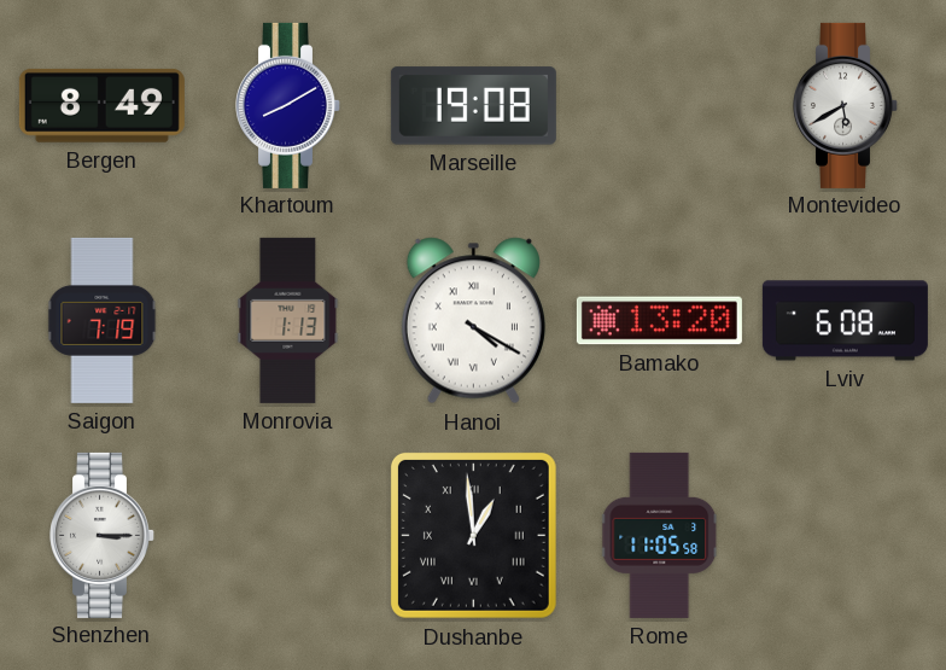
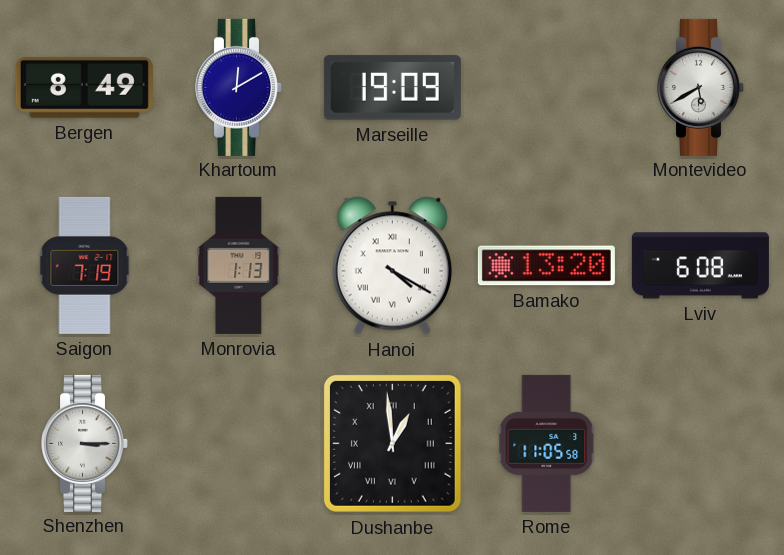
Khartoum: 8:10 -> 12:10
Marseille: 19:08 -> 19:09
